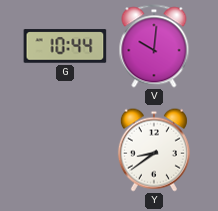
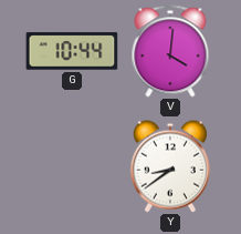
V: 10:01 -> 4:01
